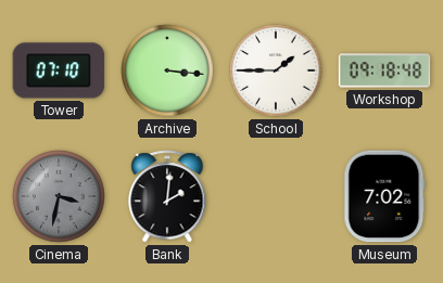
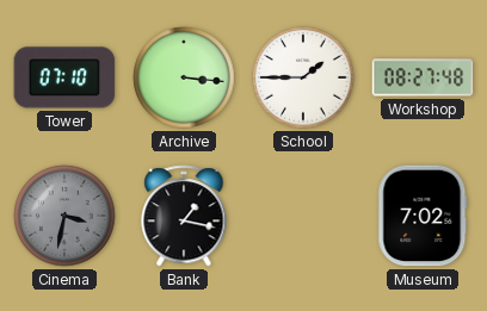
Workshop: 09:18 -> 08:27
Bank: 2:01 -> 1:17
